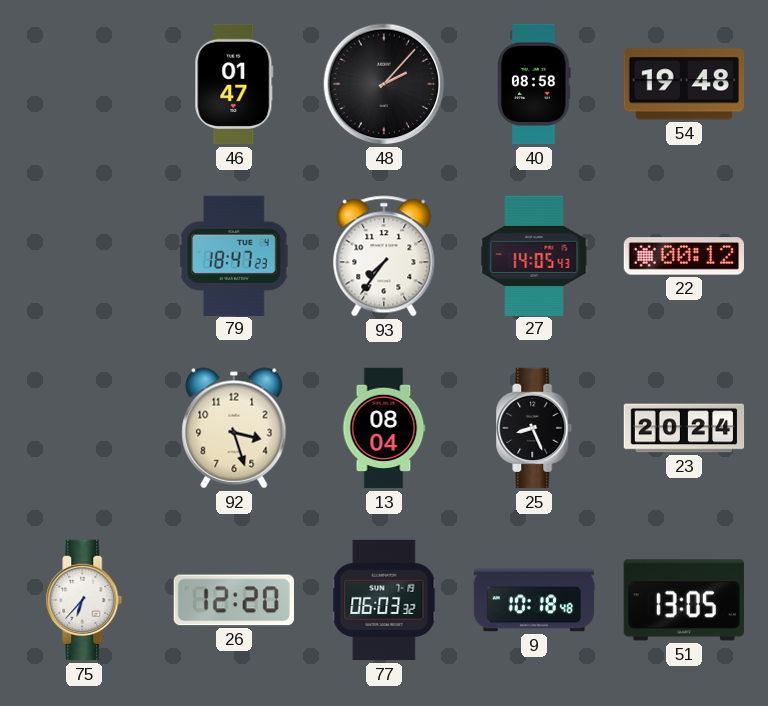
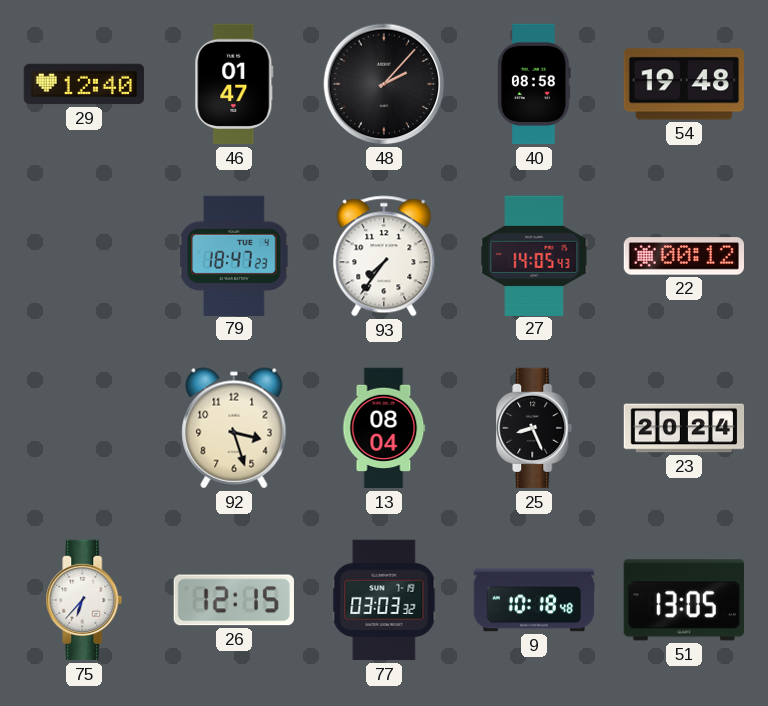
29: none -> 12:40
26: 12:20 -> 12:15
77: 06:03 -> 03:03
